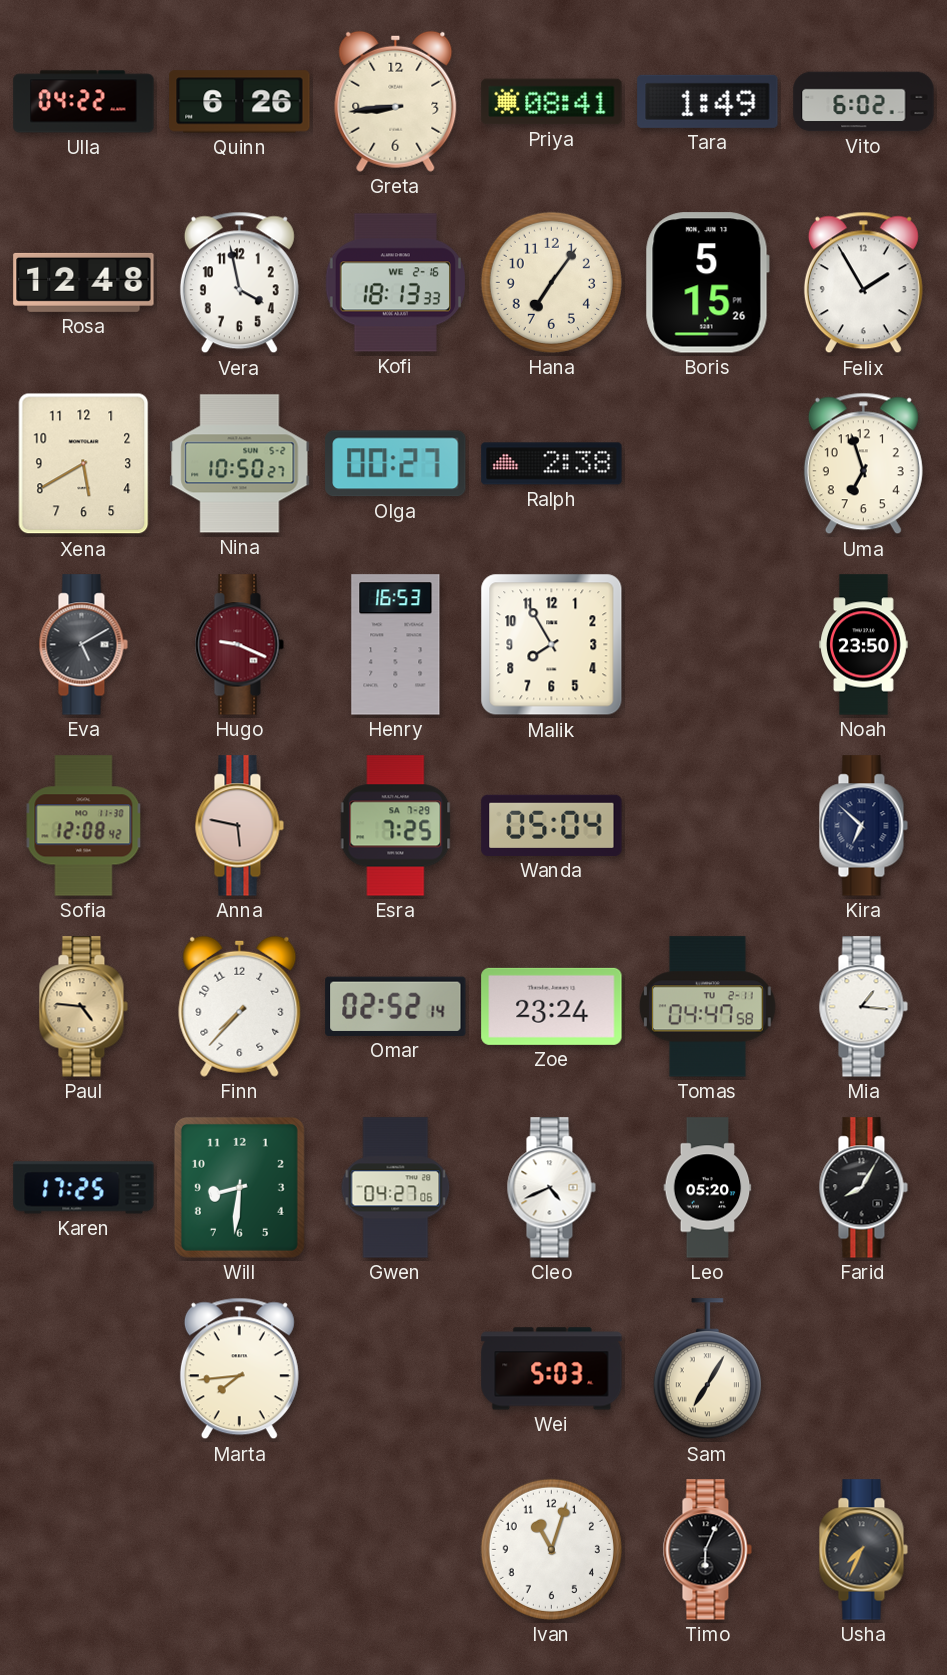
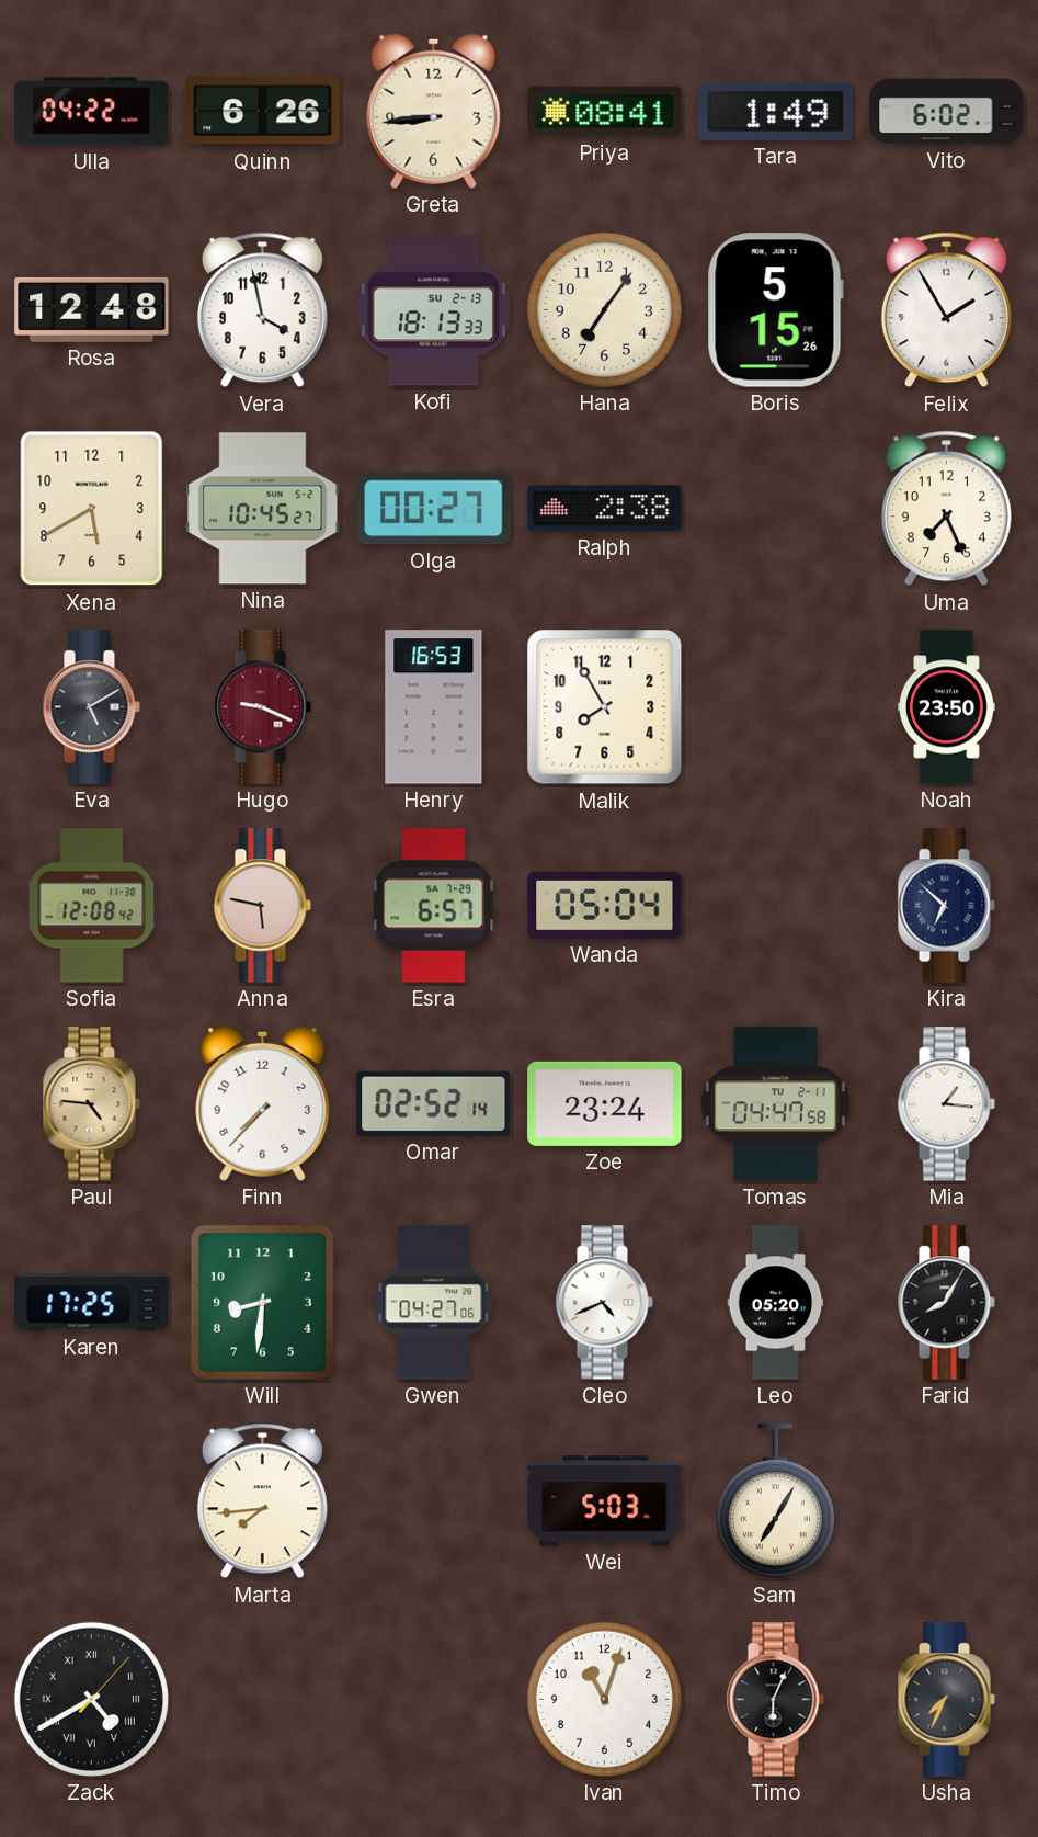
Kofi date: WE 2-16 -> SU 2-13
Nina: 10:50 -> 10:45
Uma: 6:57 -> 7:26
Esra: 7:25 -> 6:57
Zack: none -> 4:40
